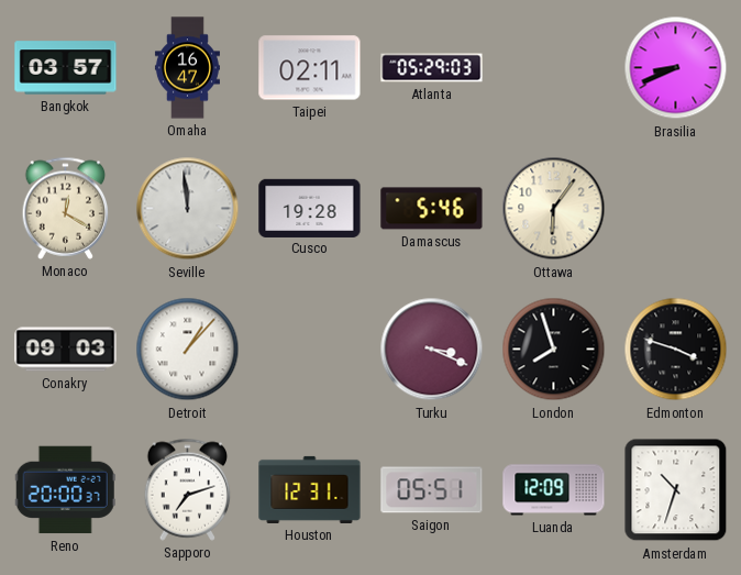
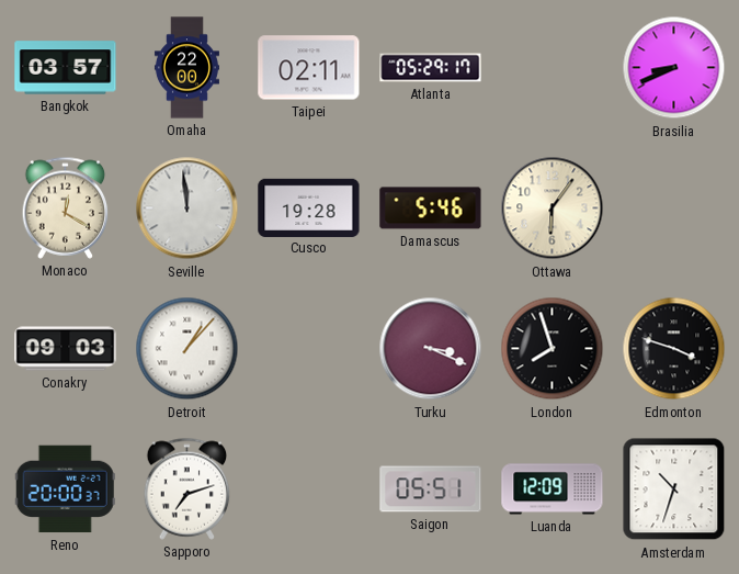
Omaha: 16:47 -> 22:00
Atlanta: 05:29:03 -> 05:29:17
Houston: 12:31 -> none
